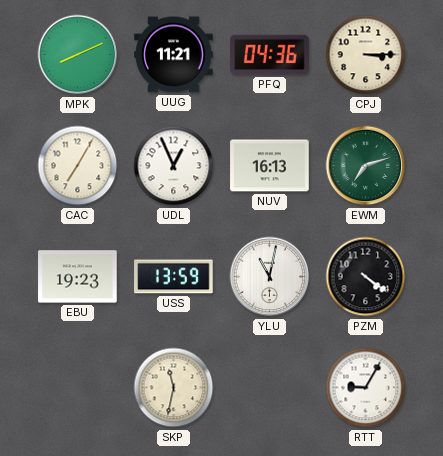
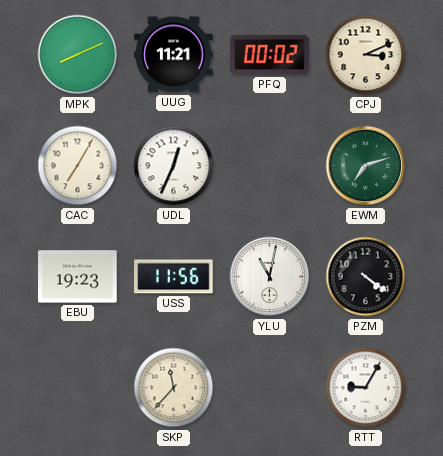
PFQ: 04:36 -> 00:02
CPJ: 3:15 -> 3:11
UDL: 12:56 -> 12:34
NUV: 16:13 -> none
USS: 13:59 -> 11:56
SKP: 11:32 -> 11:37
